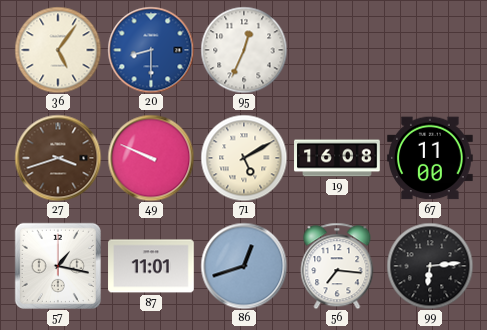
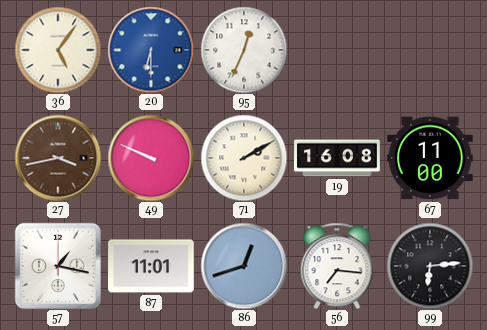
20: 8:30 -> 6:30
27: 3:42 -> 3:43
71: 5:10 -> 2:10
